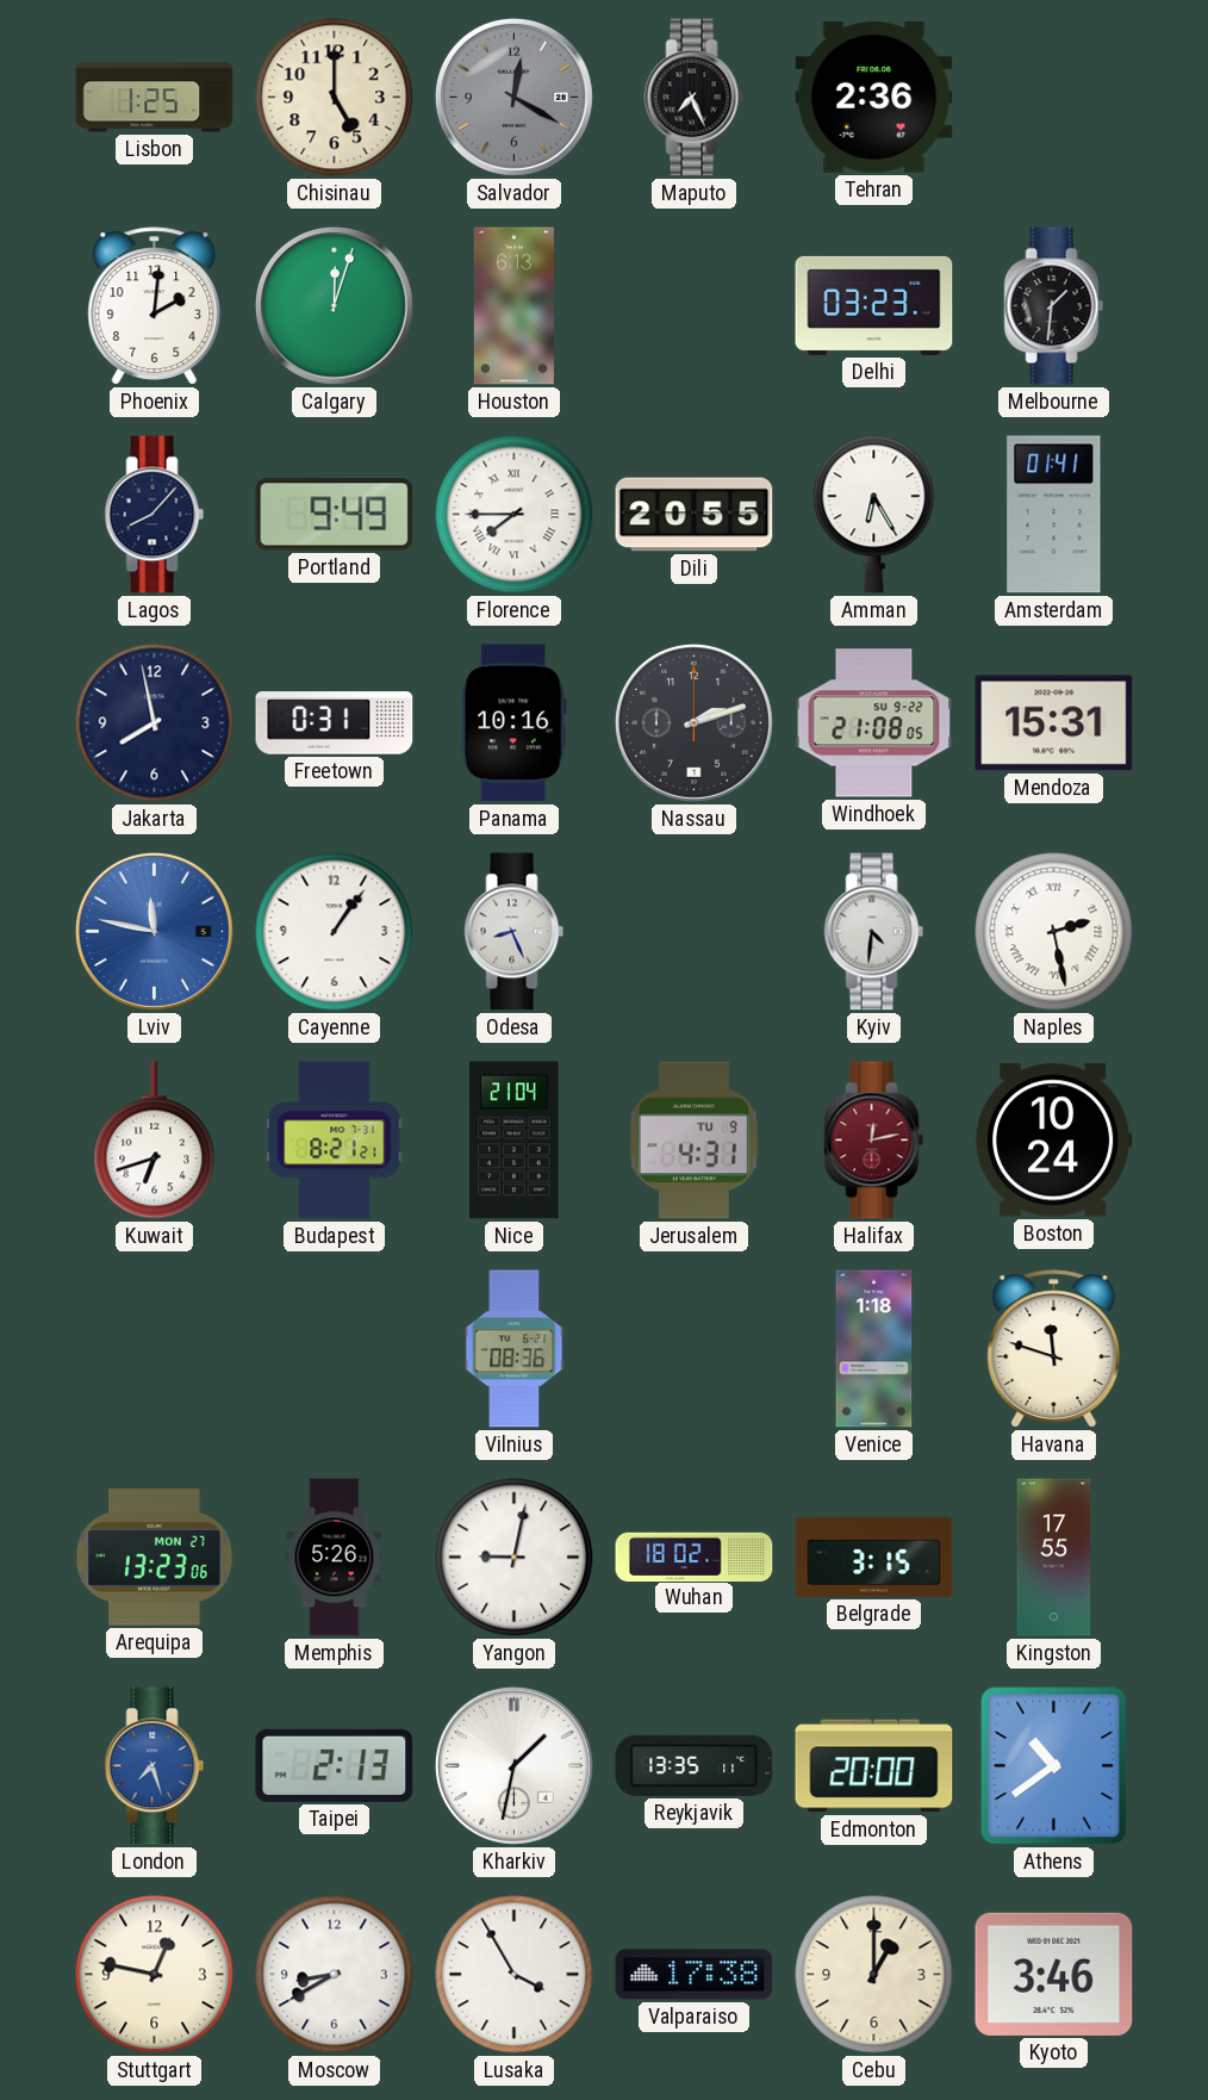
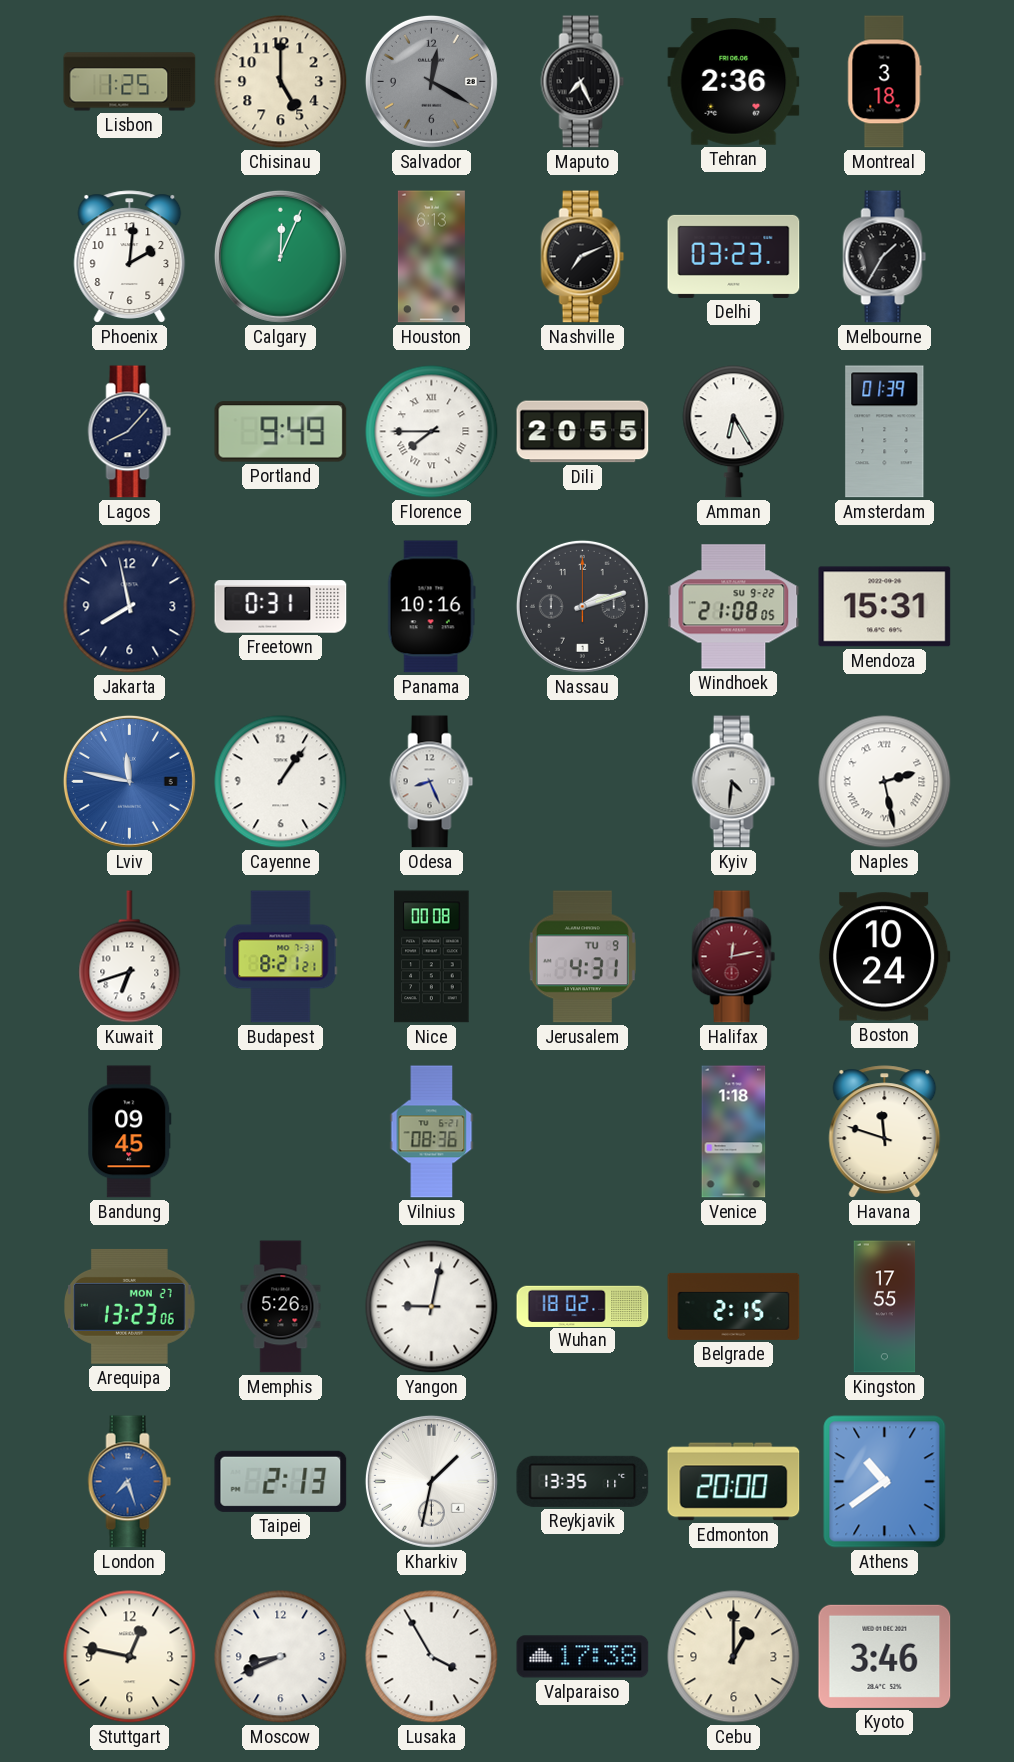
Montreal: none -> 3:18
Calgary: 12:03 -> 12:04
Nashville: none -> 7:11
Melbourne: 1:31 -> 1:35
Amsterdam: 01:41 -> 01:39
Nice: 21:04 -> 00:08
Bandung: none -> 09:45
Belgrade: 3:15 -> 2:15
Moscow: 8:40 -> 8:41
